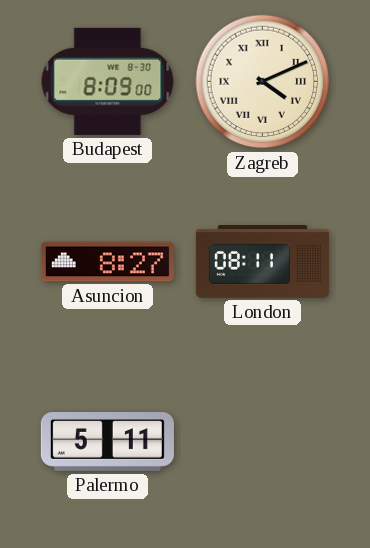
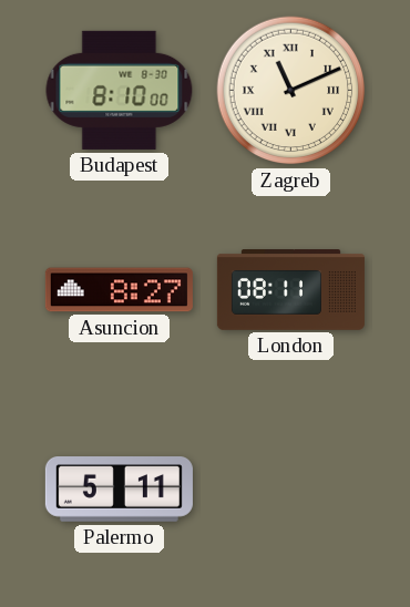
Budapest: 8:09 -> 8:10
Zagreb: 4:11 -> 11:11
